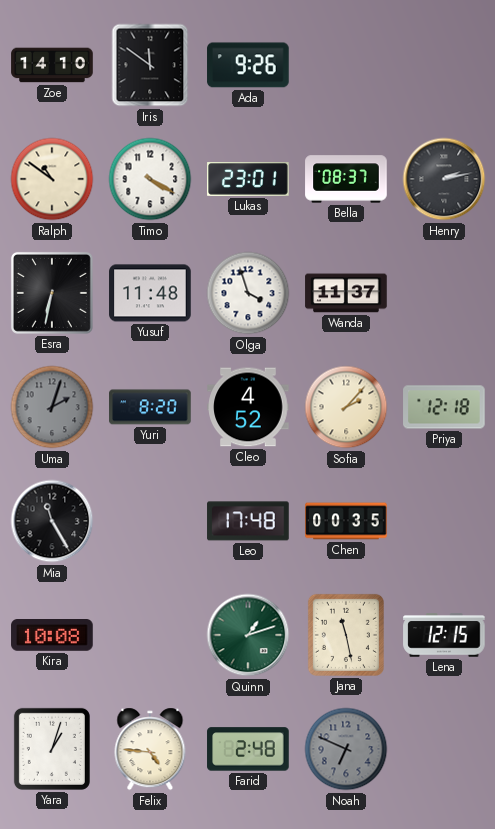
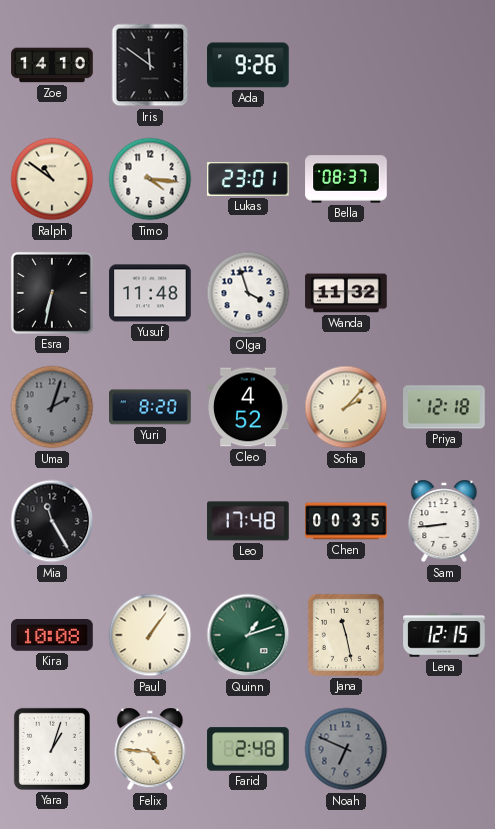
Timo: 4:20 -> 4:16
Henry: 2:13 -> none
Wanda: 11:37 -> 11:32
Sam: none -> 8:44
Paul: none -> 1:06
